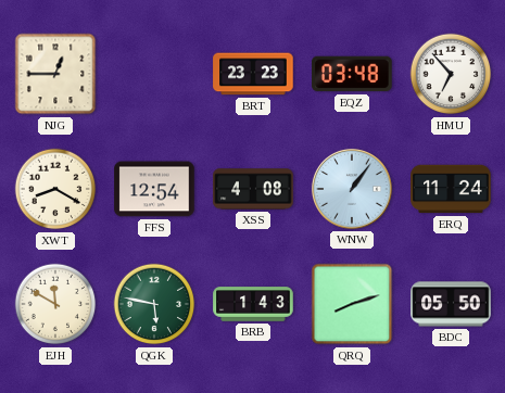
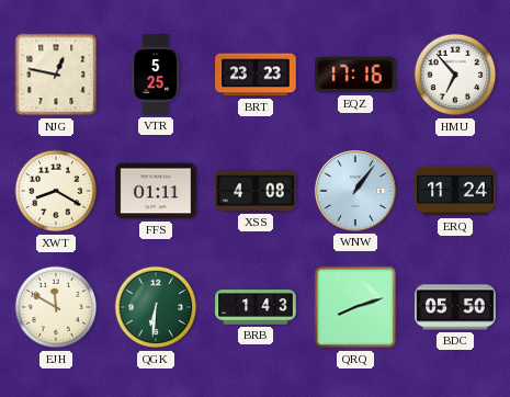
NJG: 12:45 -> 12:47
VTR: none -> 5:25
EQZ: 03:48 -> 17:16
FFS: 12:54 -> 01:11
QGK: 5:47 -> 6:31
